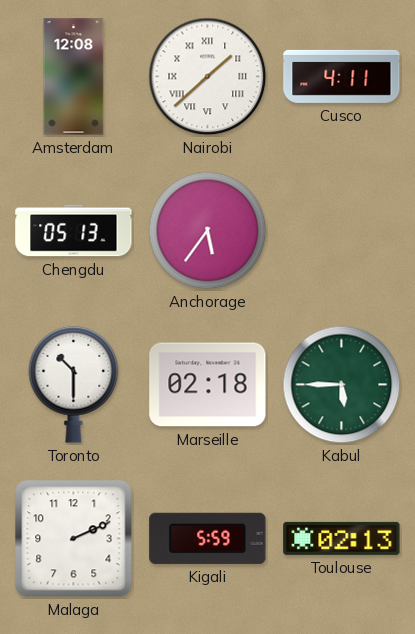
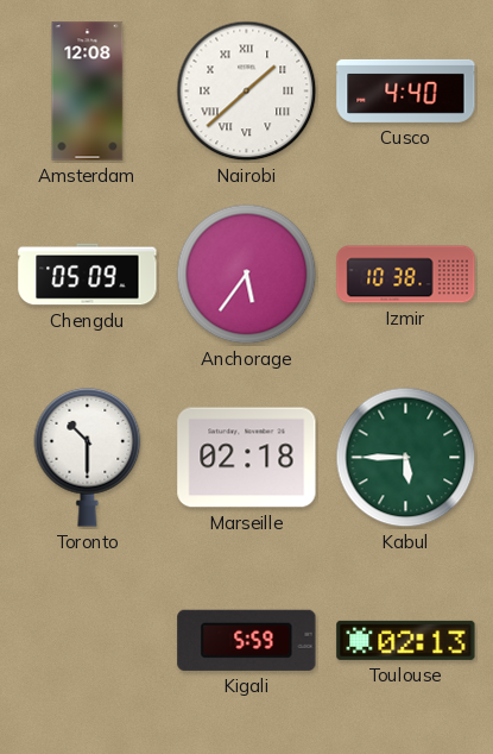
Cusco: 4:11 -> 4:40
Chengdu: 05:13 -> 05:09
Izmir: none -> 10:38
Malaga: 2:11 -> none
